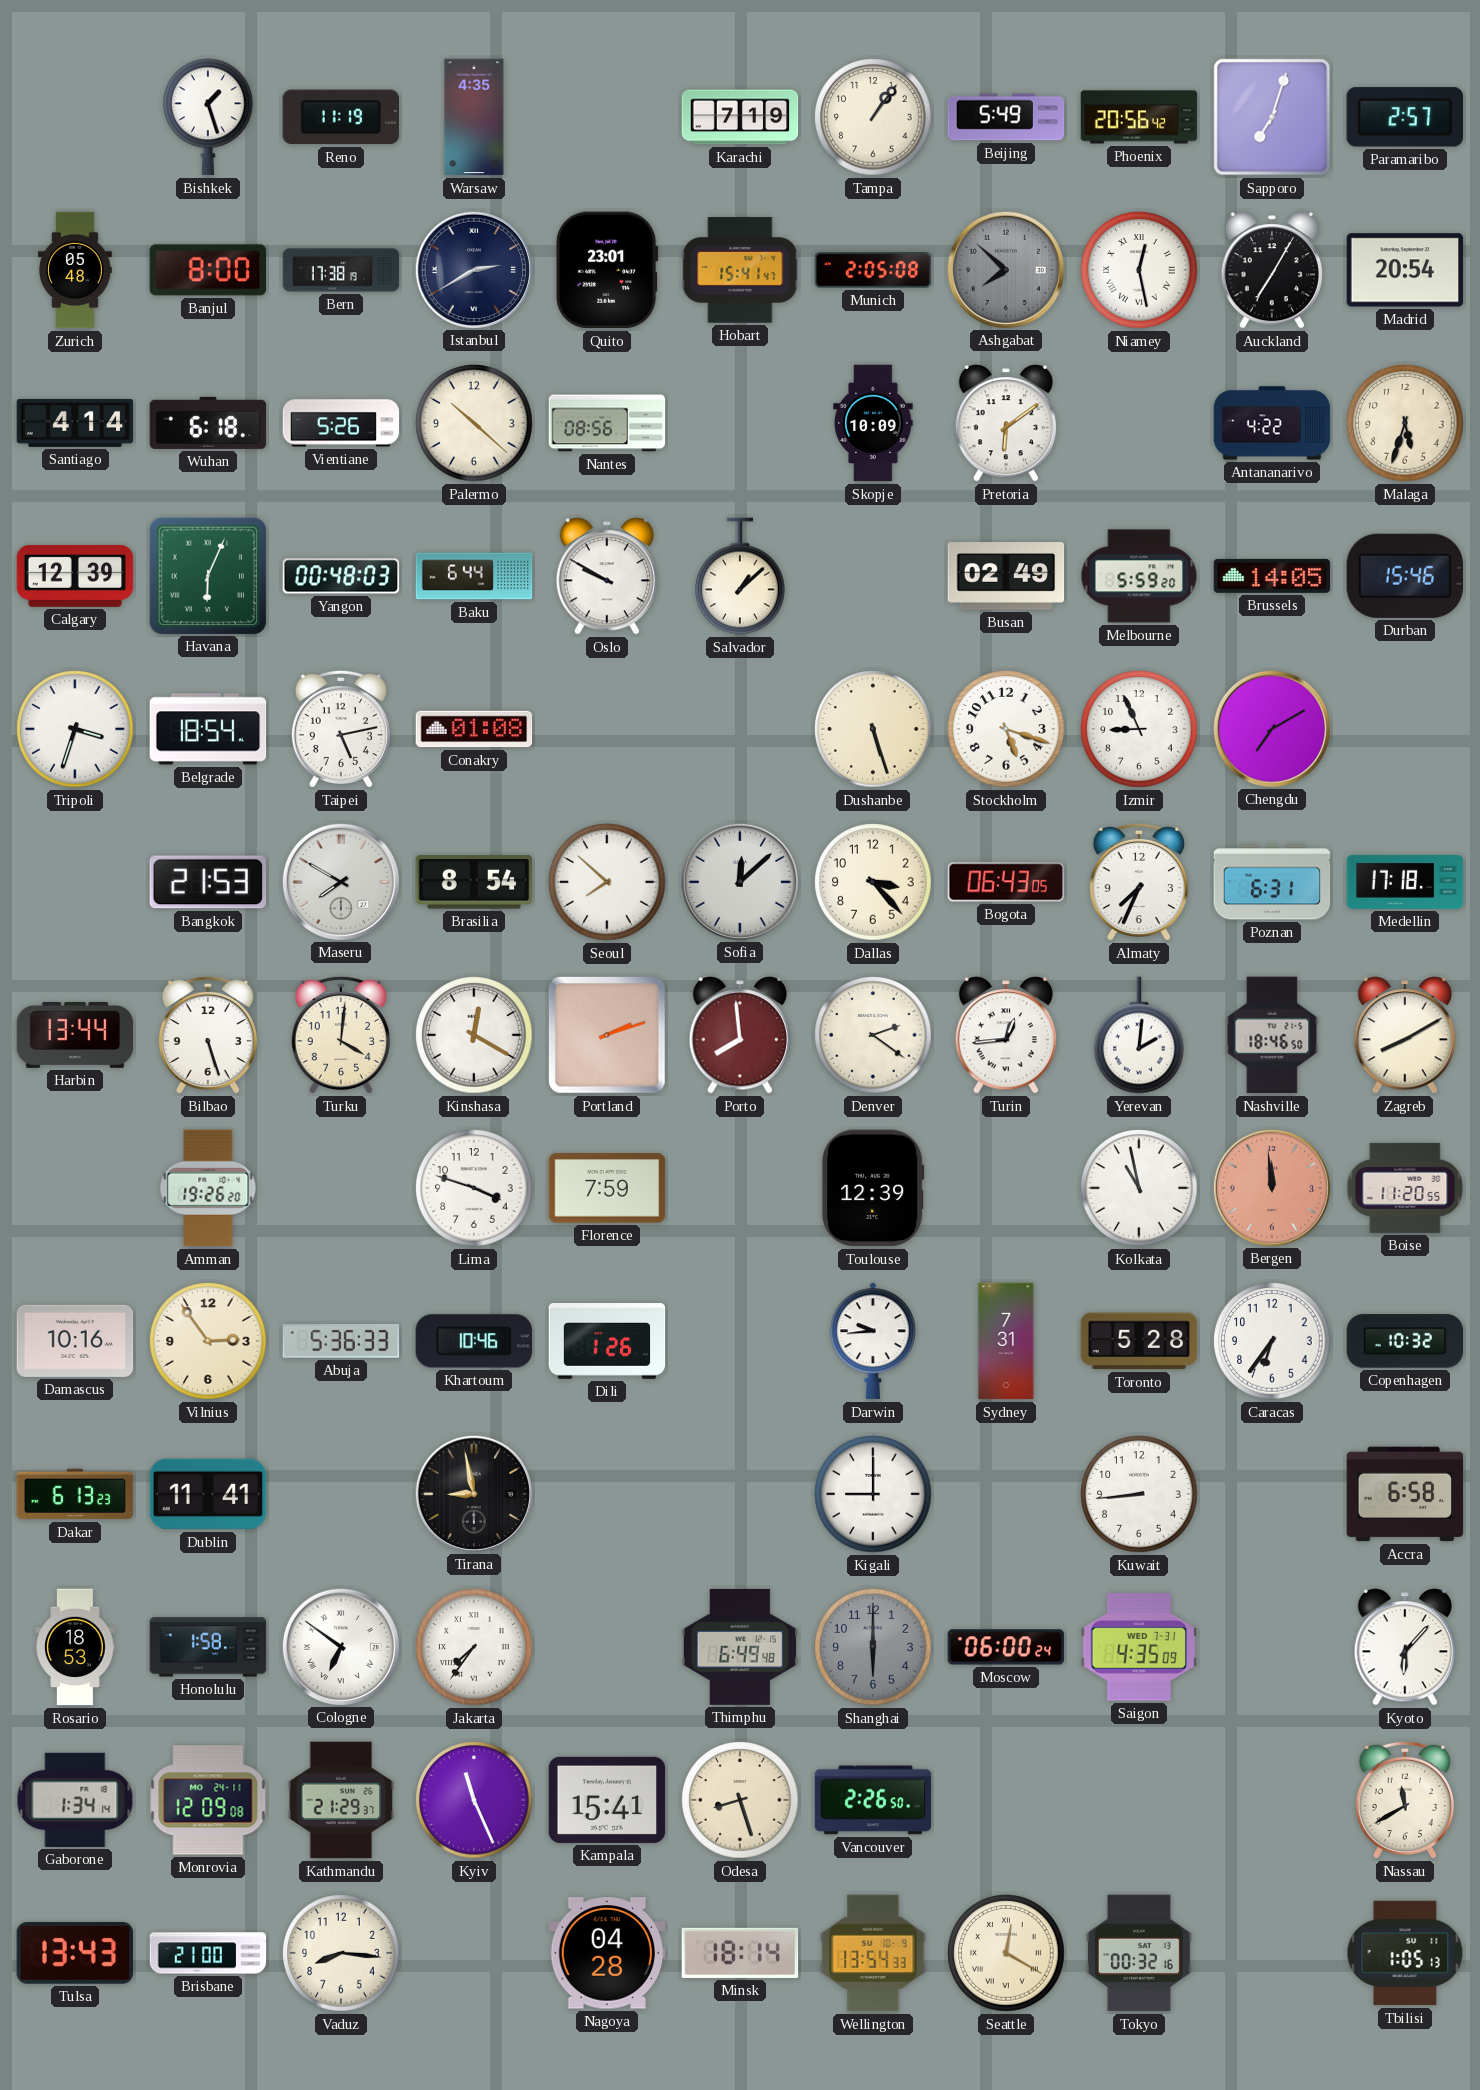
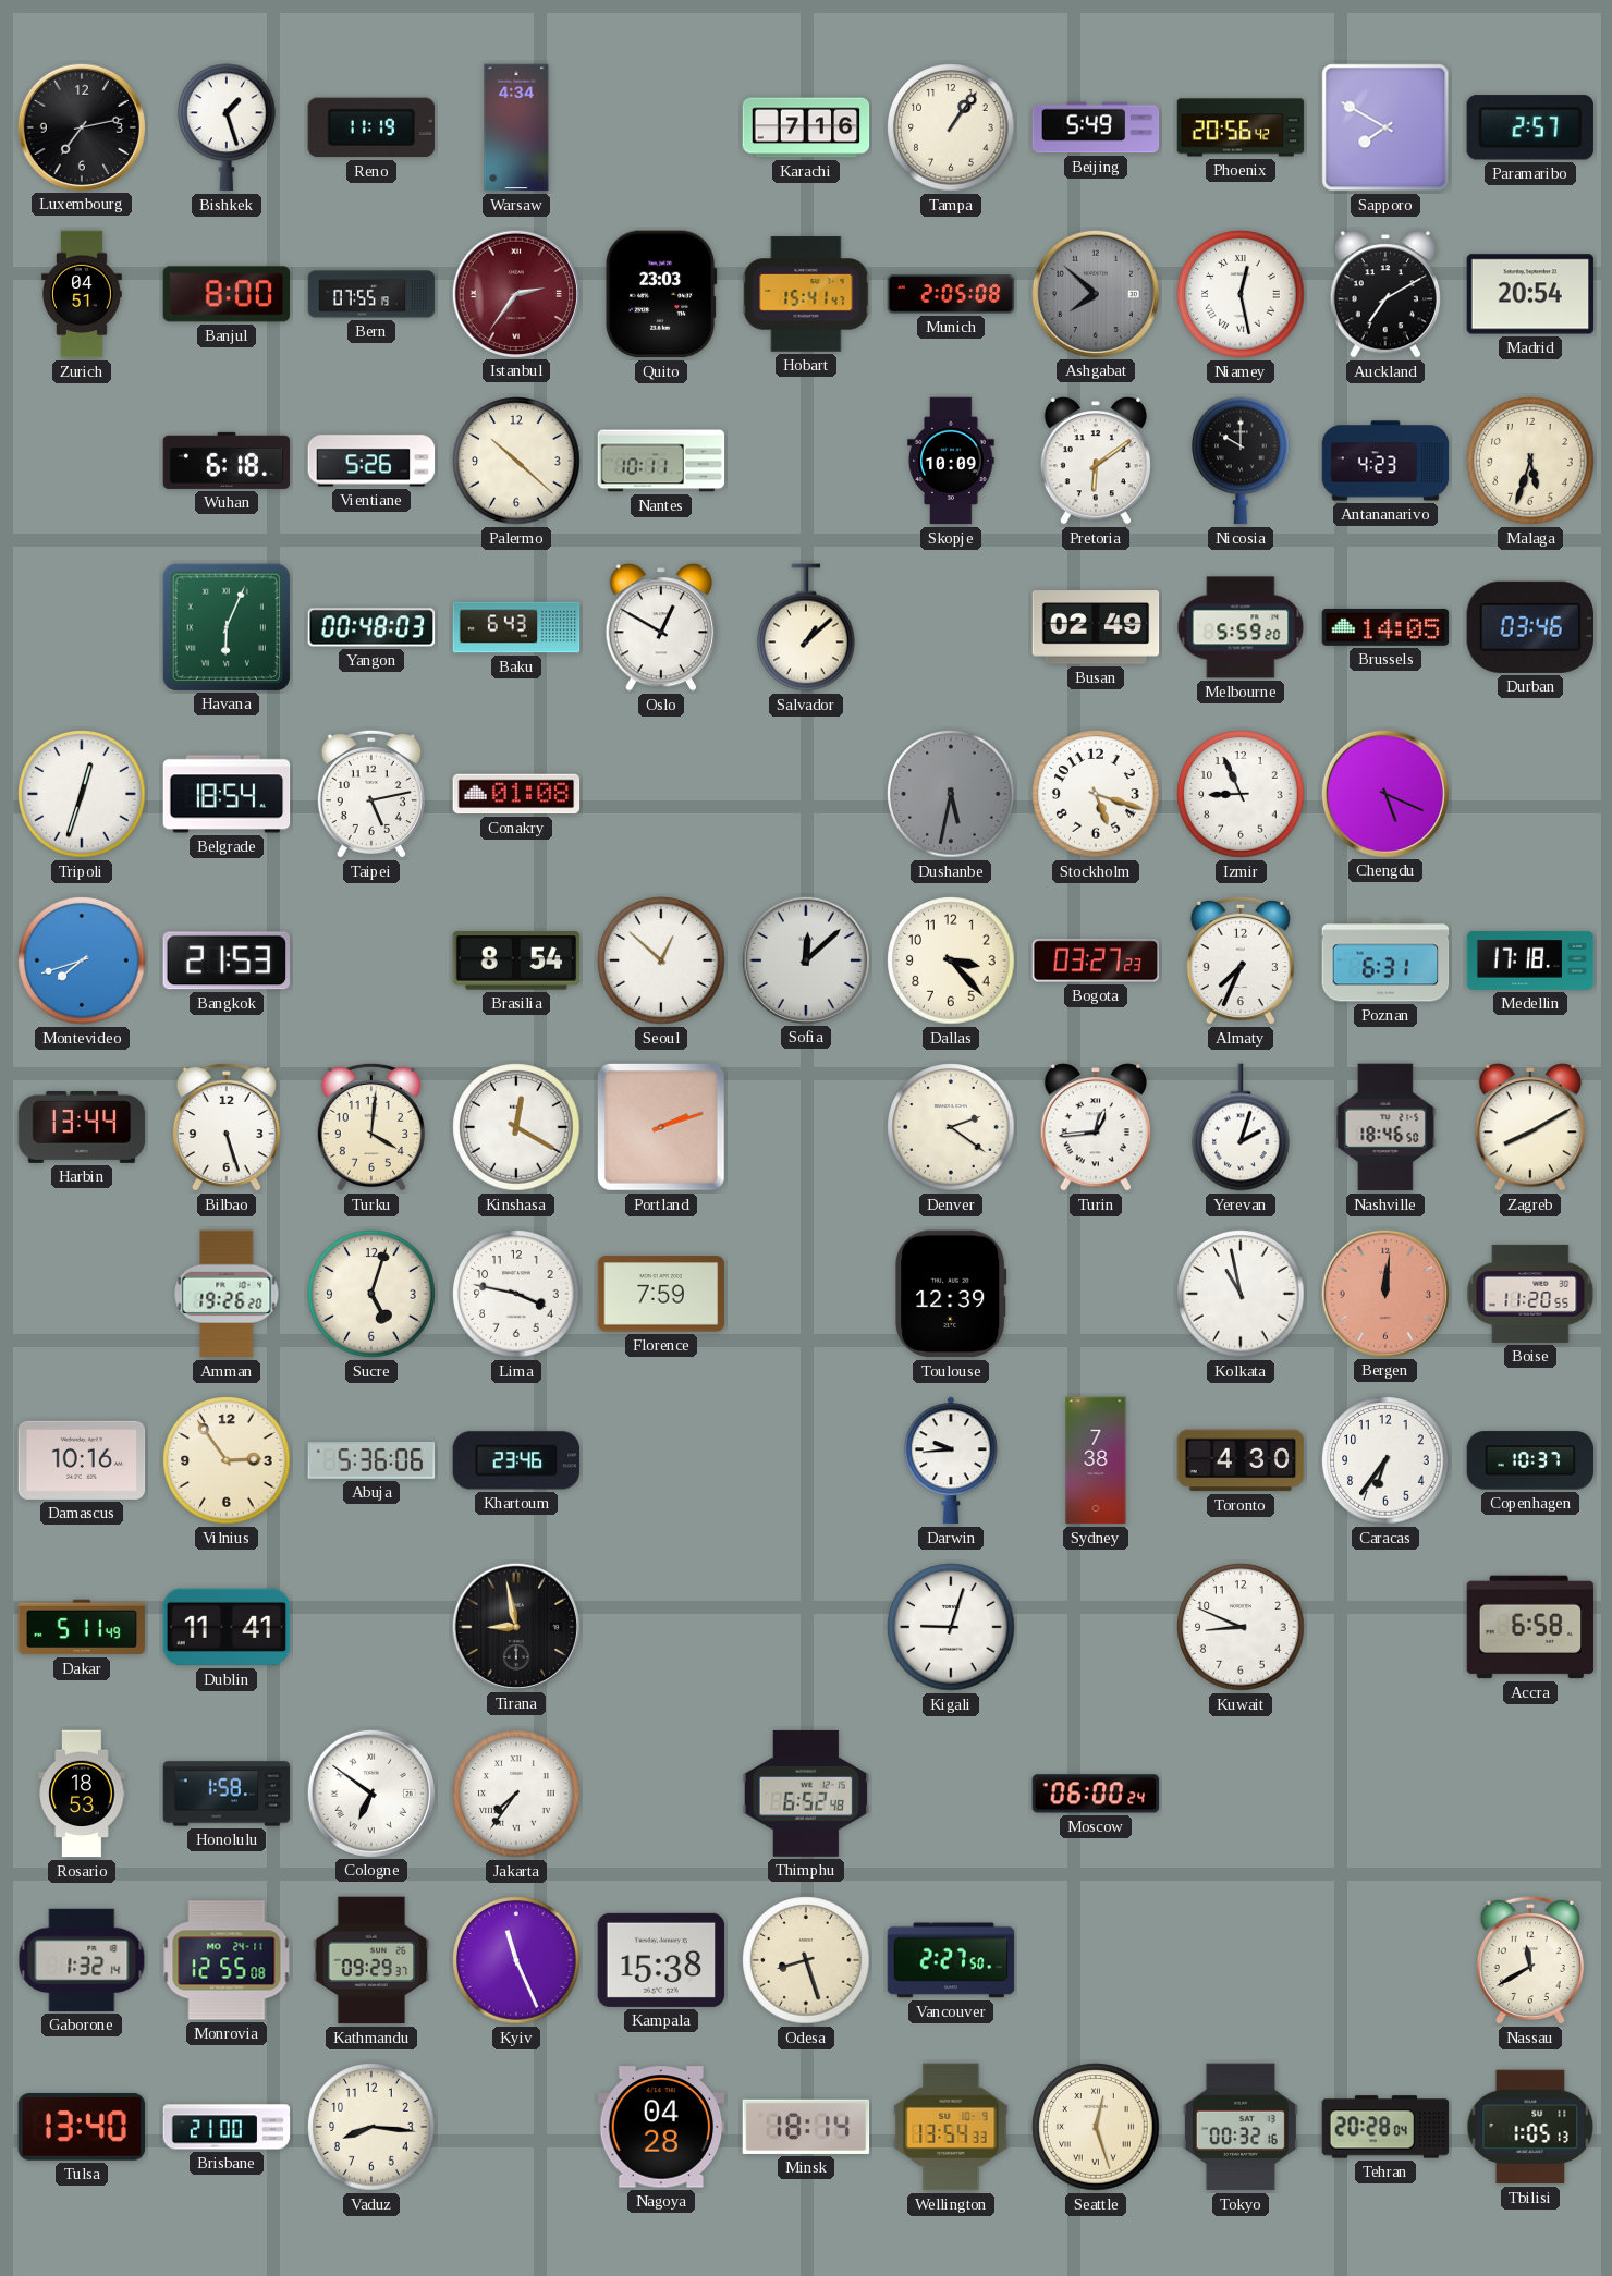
Luxembourg: none -> 7:13
Warsaw: 4:35 -> 4:34
Karachi: 7:19 -> 7:16
Sapporo: 7:03 -> 7:50
Zurich: 05:48 -> 04:51
Bern: 17:38 -> 07:55
Istanbul: 2:40 -> 2:36
Istanbul dial: navy -> burgundy
Quito: 23:01 -> 23:03
Auckland: 7:05 -> 7:10
Santiago: 4:14 -> none
Nantes: 08:56 -> 10:11
Nicosia: none -> 10:00
Antananarivo: 4:22 -> 4:23
Calgary: 12:39 -> none
Baku: 6:44 -> 6:43
Oslo: 9:50 -> 12:50
Durban: 15:46 -> 03:46
Tripoli: 3:33 -> 12:33
Dushanbe: 5:27 -> 5:32
Dushanbe dial: cream -> grey
Chengdu: 7:10 -> 5:19
Montevideo: none -> 7:42
Maseru: 7:50 -> none
Seoul: 7:52 -> 12:52
Bogota: 06:43 -> 03:27
Porto: 7:59 -> none
Yerevan: 2:01 -> 2:03
Sucre: none -> 5:03
Lima: 3:48 -> 3:47
Bergen: 11:59 -> 12:01
Abuja: 5:36:33 -> 5:36:06
Khartoum: 10:46 -> 23:46
Dili: 1:26 -> none
Sydney: 7:31 -> 7:38
Toronto: 5:28 -> 4:30
Copenhagen: 10:32 -> 10:37
Dakar: 6:13 -> 5:11
Kigali: 9:00 -> 9:03
Kuwait: 8:44 -> 8:49
Thimphu: 6:49 -> 6:52
Shanghai: 6:00 -> none
Saigon: 4:35 -> none
Kyoto: 6:07 -> none
Gaborone: 1:34 -> 1:32
Monrovia: 12:09 -> 12:55
Kathmandu: 21:29 -> 09:29
Kampala: 15:41 -> 15:38
Vancouver: 2:26 -> 2:27
Tulsa: 13:43 -> 13:40
Seattle: 12:20 -> 12:27
Tehran: none -> 20:28
